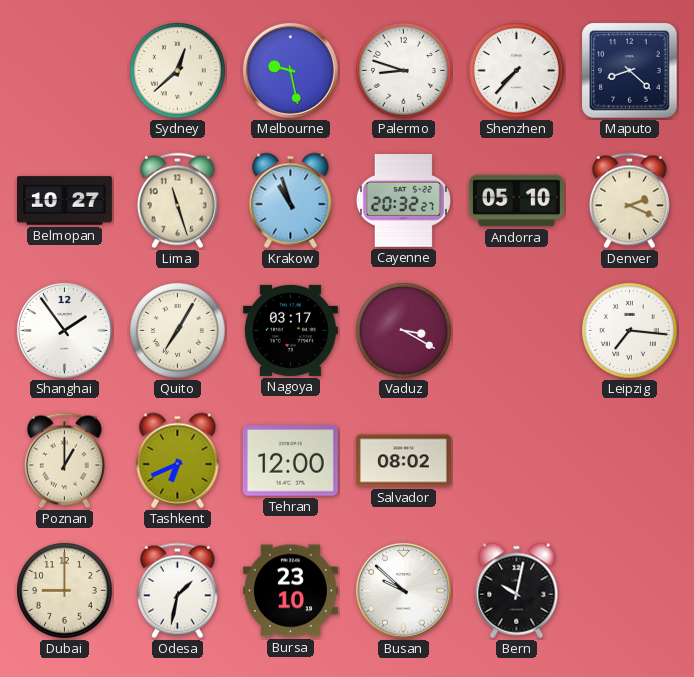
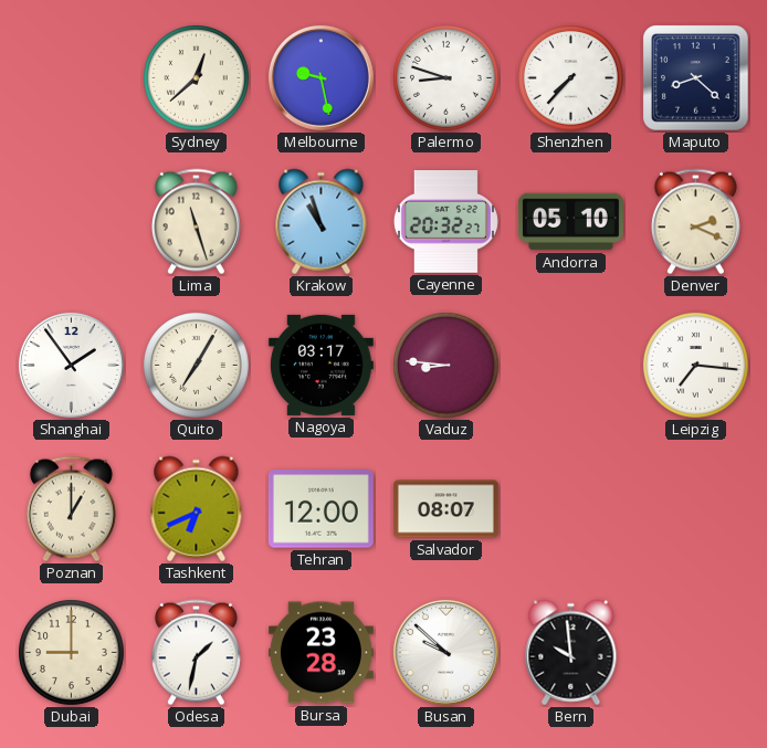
Belmopan: 10:27 -> none
Vaduz: 3:20 -> 8:46
Salvador: 08:02 -> 08:07
Bursa: 23:10 -> 23:28
Bern: 10:02 -> 9:59
